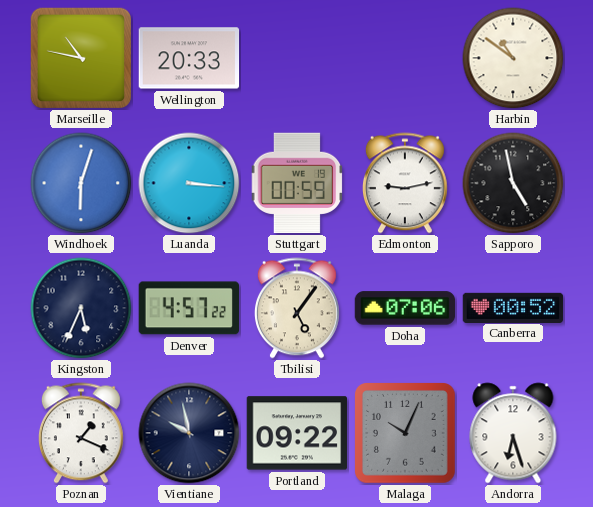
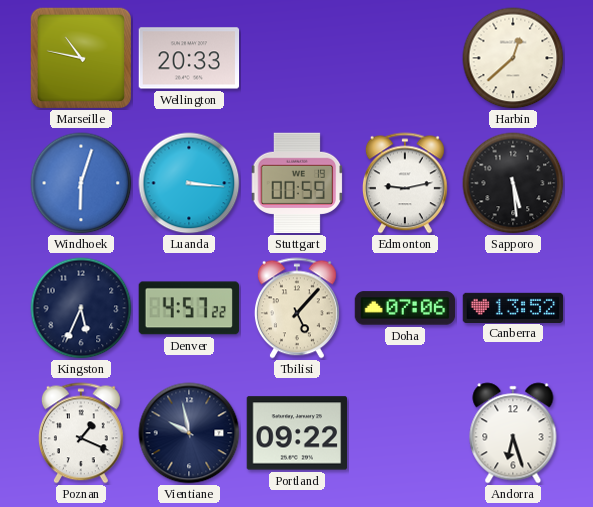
Harbin: 10:51 -> 12:38
Sapporo: 4:58 -> 5:29
Tbilisi: 5:06 -> 5:07
Canberra: 00:52 -> 13:52
Malaga: 10:04 -> none
